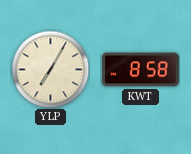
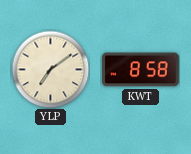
YLP: 7:05 -> 7:09
